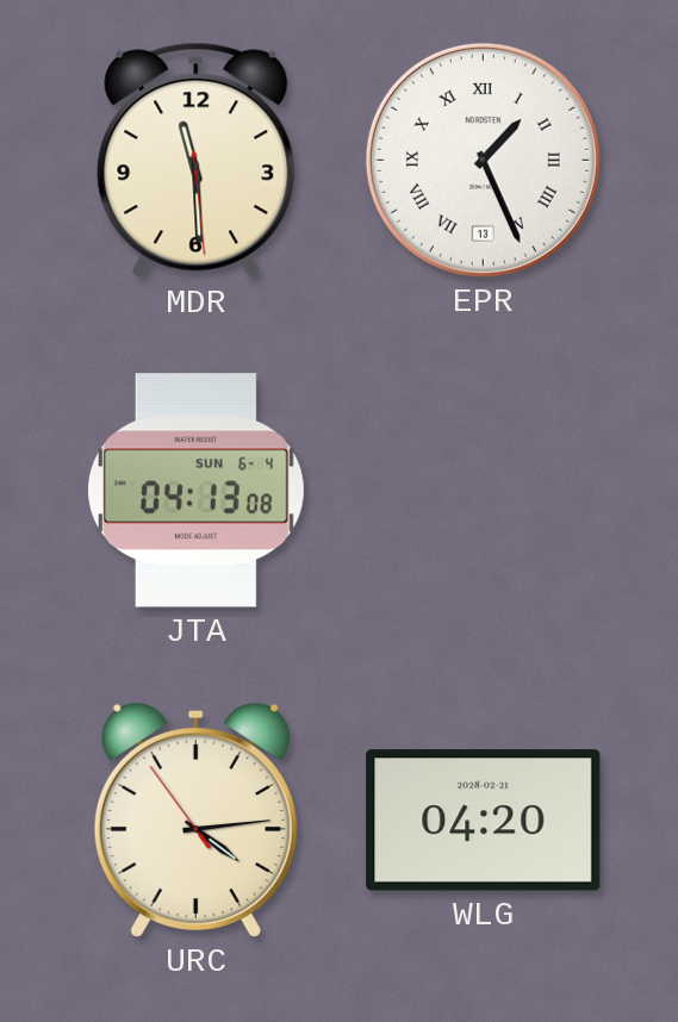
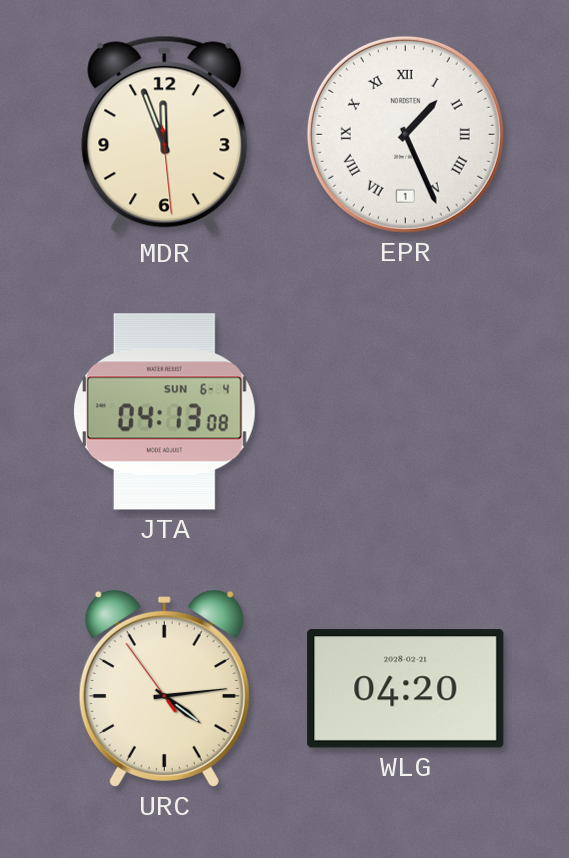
MDR: 11:29 -> 11:56
EPR date: 13 -> 1
